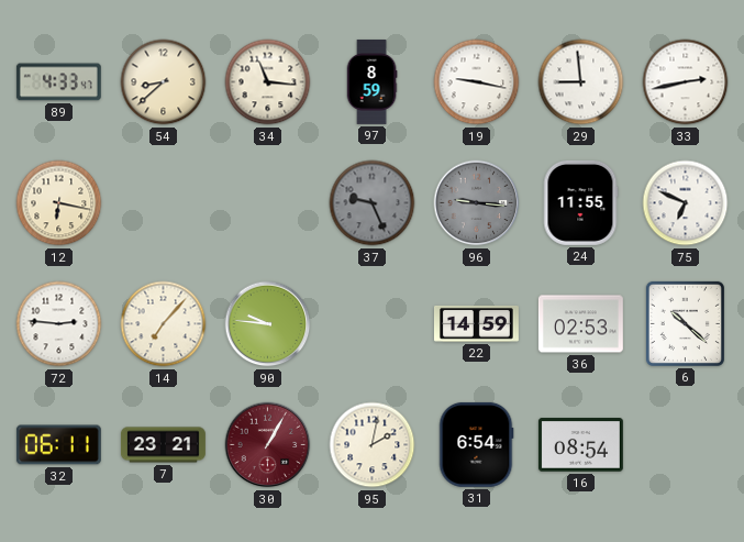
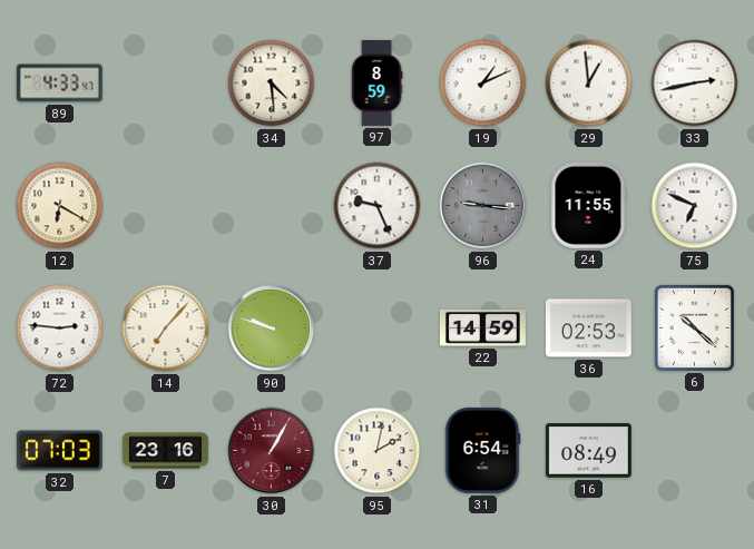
54: 8:38 -> none
34: 11:16 -> 4:29
19: 9:17 -> 1:11
29: 8:59 -> 12:59
12: 6:17 -> 6:20
37 dial: grey -> white
90: 9:46 -> 9:48
32: 06:11 -> 07:03
7: 23:21 -> 23:16
16: 08:54 -> 08:49
